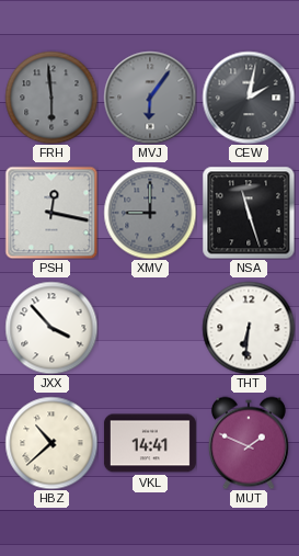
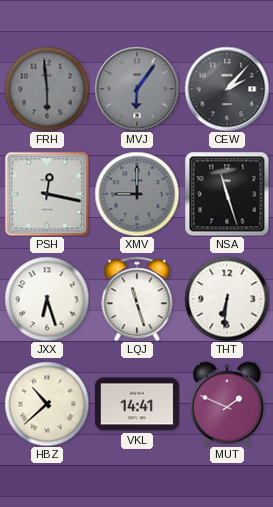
CEW: 2:02 -> 2:07
JXX: 3:53 -> 6:27
LQJ: none -> 11:27
